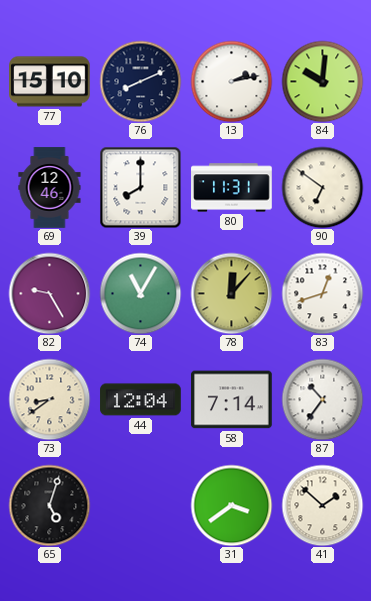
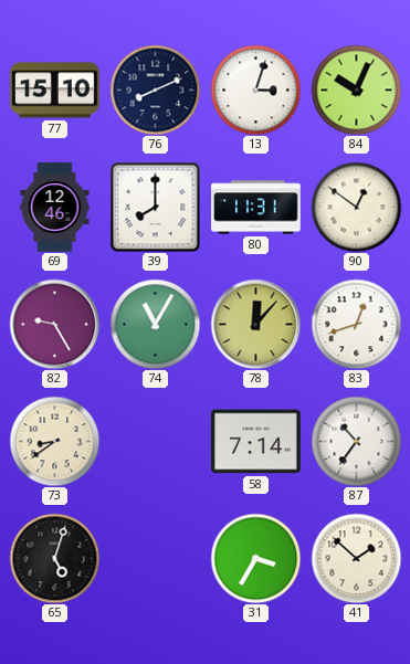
13: 2:13 -> 3:03
84: 10:01 -> 10:04
90: 6:51 -> 12:51
44: 12:04 -> none
31: 3:39 -> 3:35
